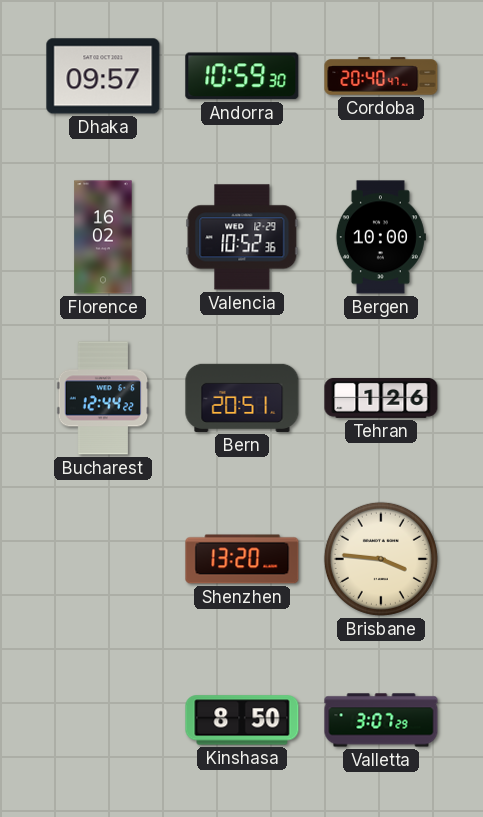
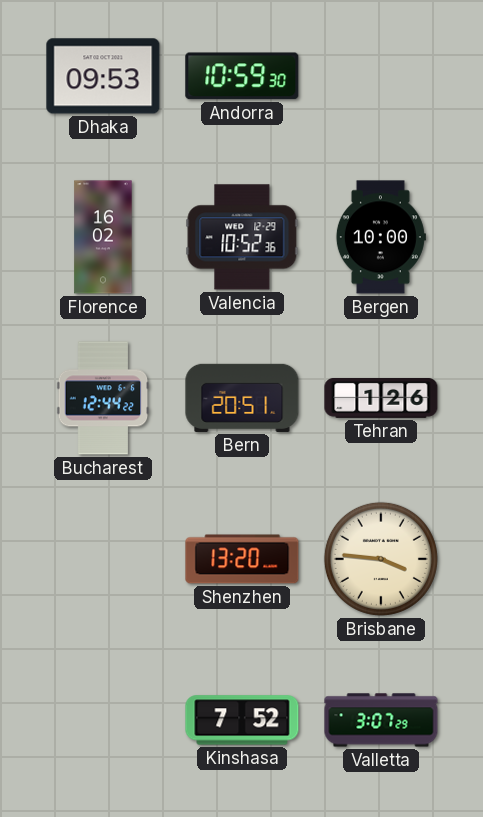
Dhaka: 09:57 -> 09:53
Cordoba: 20:40 -> none
Kinshasa: 8:50 -> 7:52
